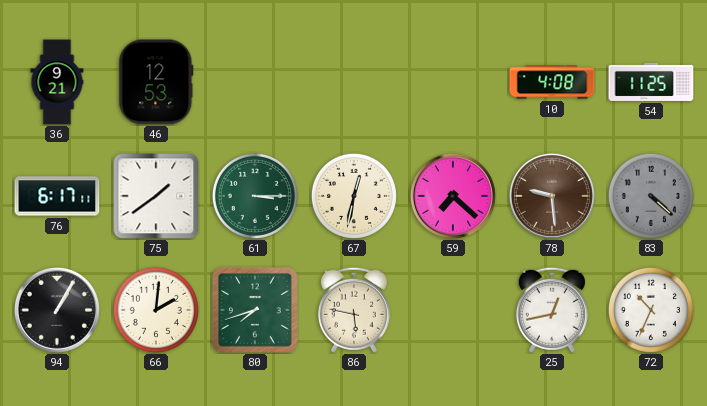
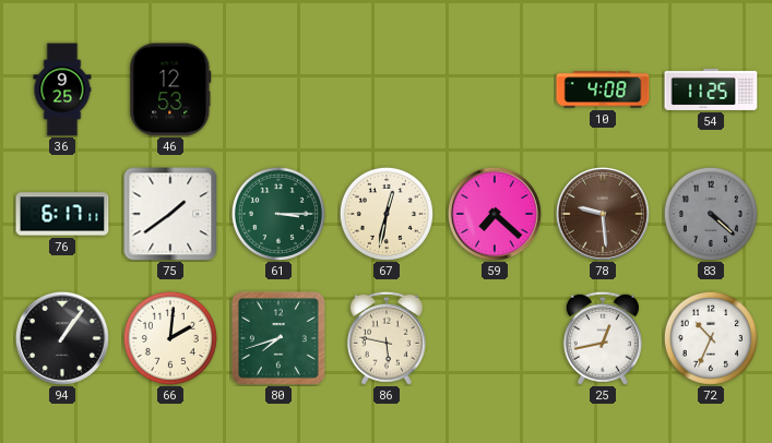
36: 9:21 -> 9:25
94: 1:05 -> 1:06
